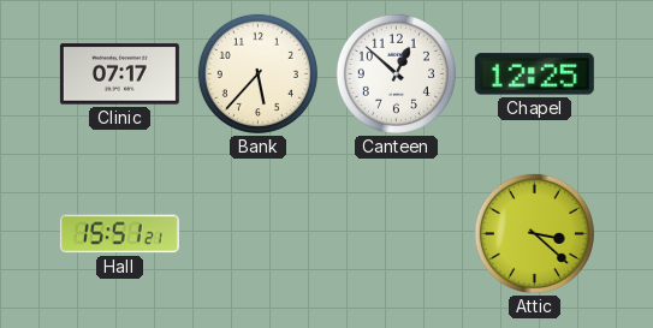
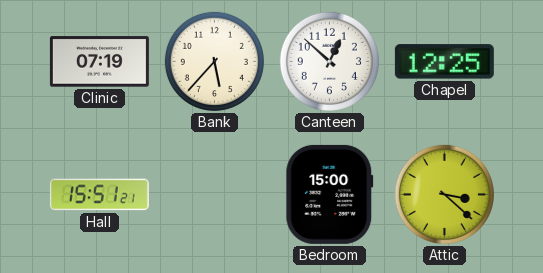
Clinic: 07:17 -> 07:19
Bedroom: none -> 15:00
